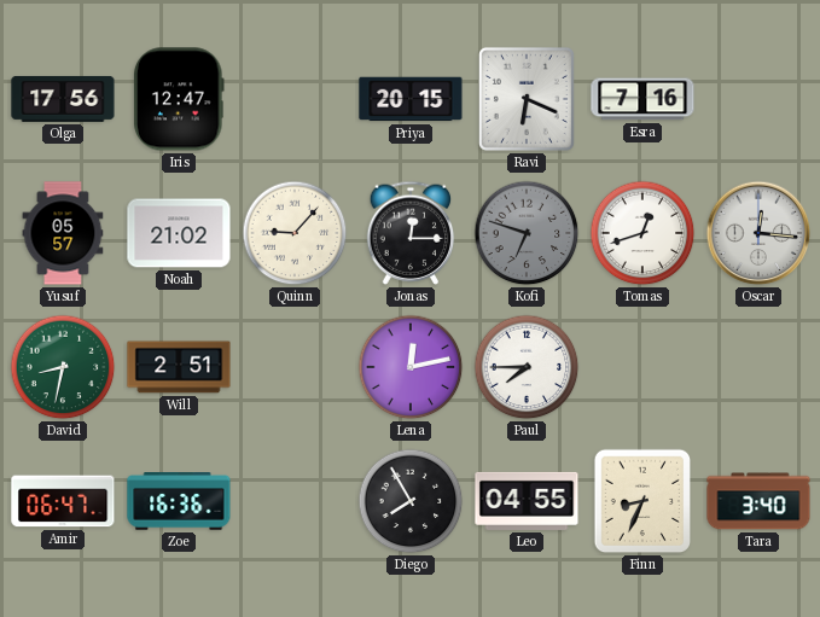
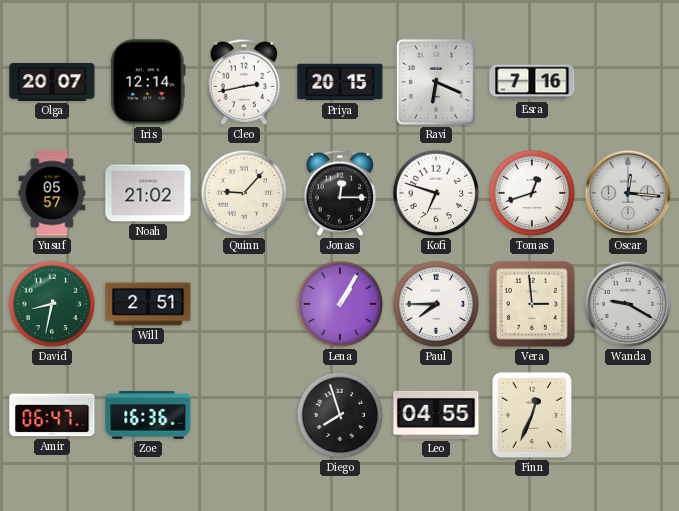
Olga: 17:56 -> 20:07
Iris: 12:47 -> 12:14
Cleo: none -> 2:43
Kofi dial: grey -> white
Lena: 12:13 -> 1:05
Vera: none -> 2:59
Wanda: none -> 9:20
Diego: 7:55 -> 7:57
Finn: 8:34 -> 12:34
Tara: 3:40 -> none
